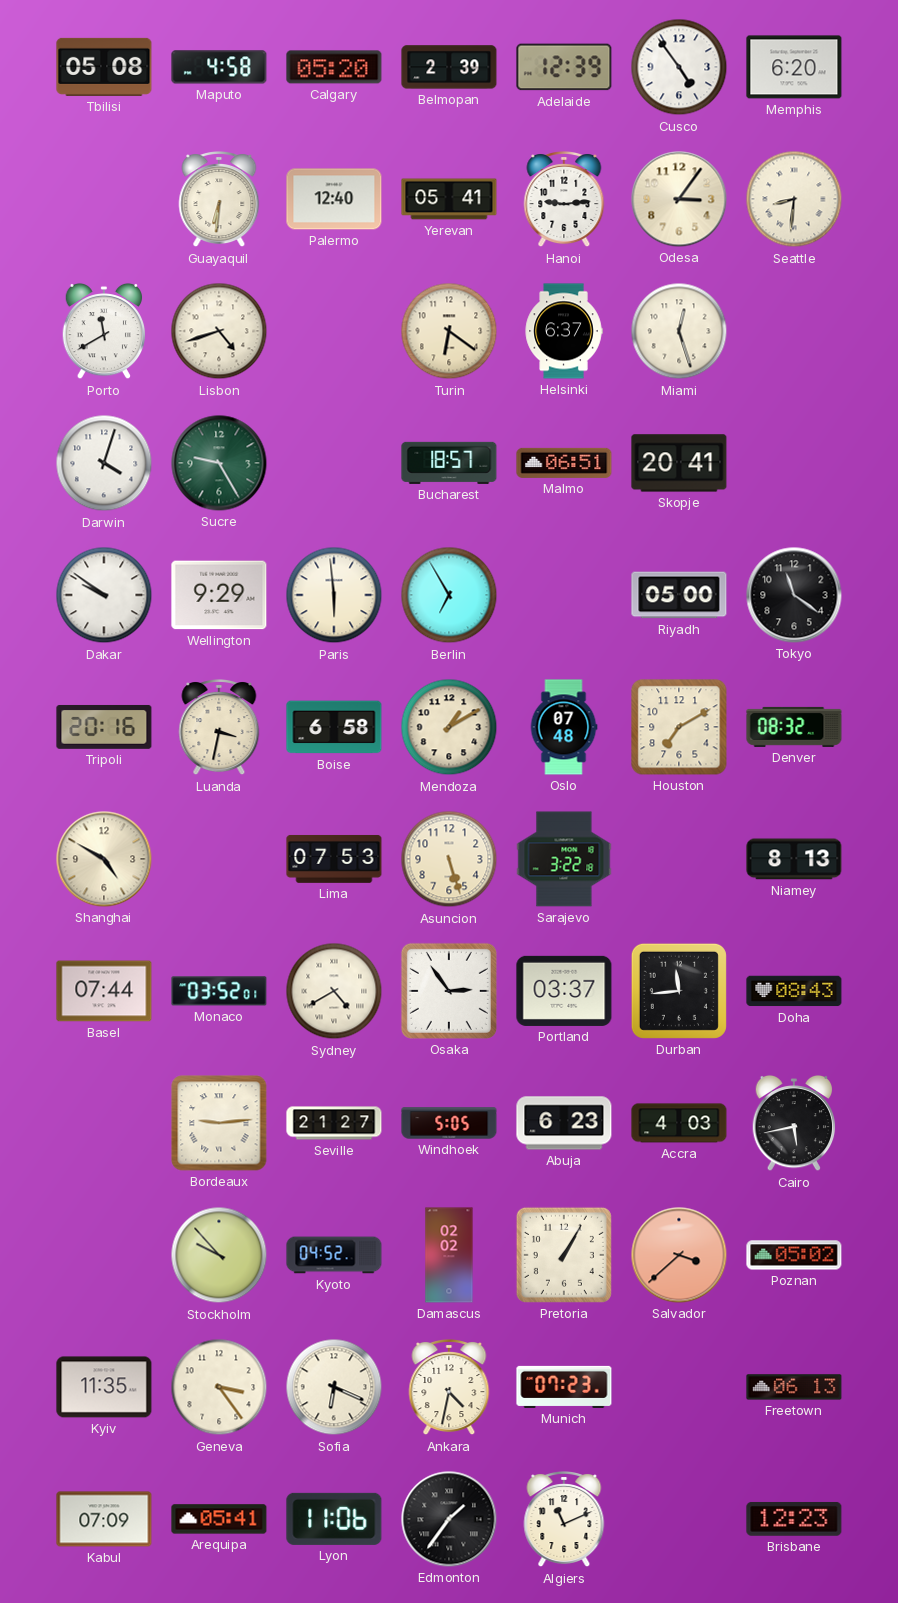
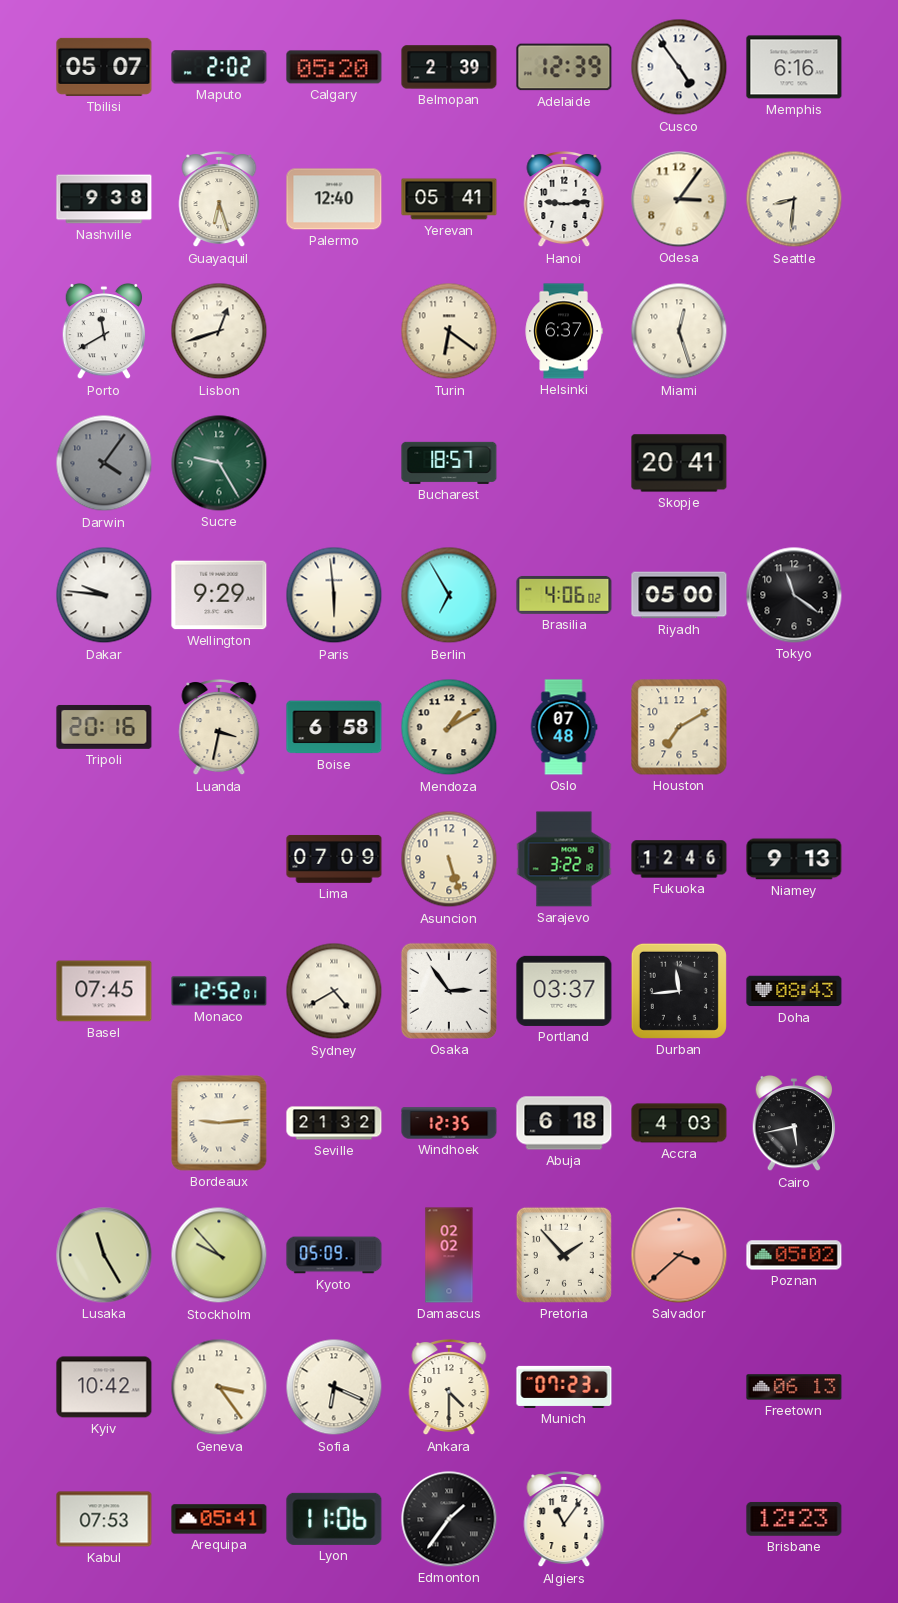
Tbilisi: 05:08 -> 05:07
Maputo: 4:58 -> 2:02
Memphis: 6:20 -> 6:16
Nashville: none -> 9:38
Guayaquil: 6:31 -> 6:27
Lisbon: 4:42 -> 12:42
Darwin: 4:03 -> 4:06
Darwin dial: white -> grey
Malmo: 06:51 -> none
Dakar: 9:51 -> 9:46
Brasilia: none -> 4:06
Denver: 08:32 -> none
Shanghai: 4:50 -> none
Lima: 07:53 -> 07:09
Fukuoka: none -> 12:46
Niamey: 8:13 -> 9:13
Basel: 07:44 -> 07:45
Monaco: 03:52 -> 12:52
Seville: 21:27 -> 21:32
Windhoek: 5:05 -> 12:35
Abuja: 6:23 -> 6:18
Lusaka: none -> 11:25
Kyoto: 04:52 -> 05:09
Pretoria: 1:05 -> 1:53
Kyiv: 11:35 -> 10:42
Ankara: 4:32 -> 4:30
Kabul: 07:09 -> 07:53
Algiers: 11:11 -> 11:06
